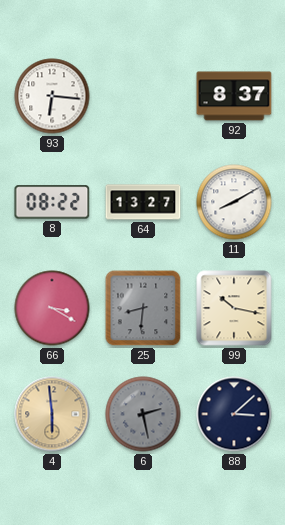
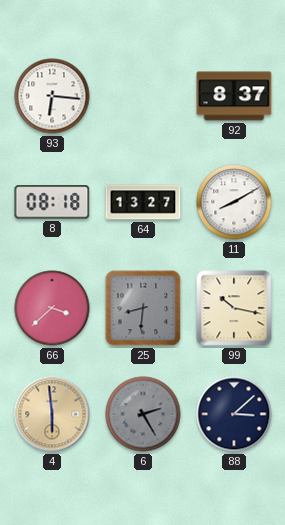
8: 08:22 -> 08:18
66: 3:20 -> 3:38
6: 2:28 -> 2:25
